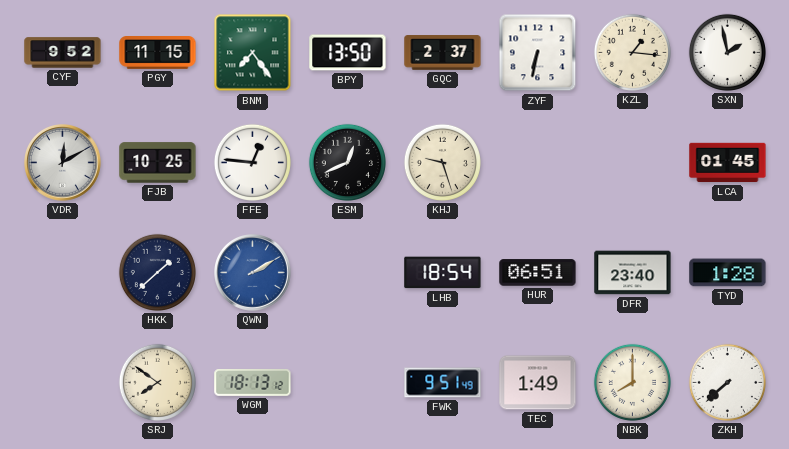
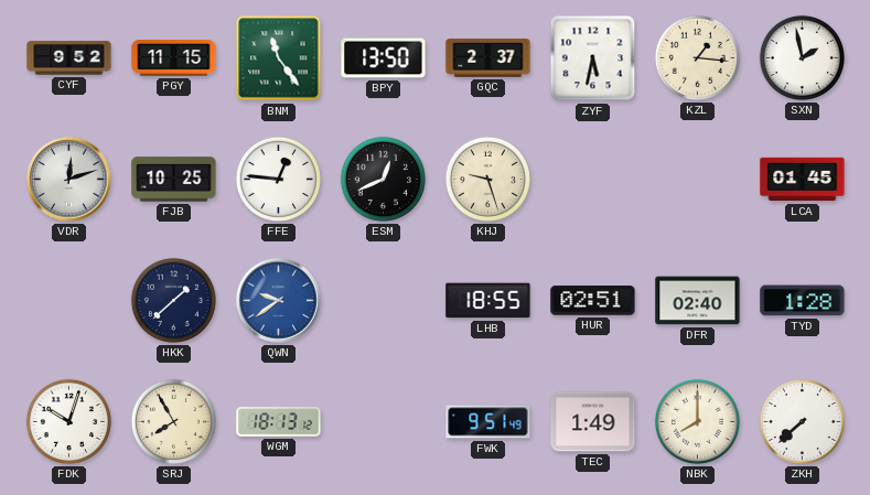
BNM: 7:24 -> 11:24
ZYF: 6:32 -> 5:32
VDR: 12:10 -> 12:12
QWN: 2:10 -> 9:39
LHB: 18:54 -> 18:55
HUR: 06:51 -> 02:51
DFR: 23:40 -> 02:40
FDK: none -> 10:03
SRJ: 7:51 -> 7:55
